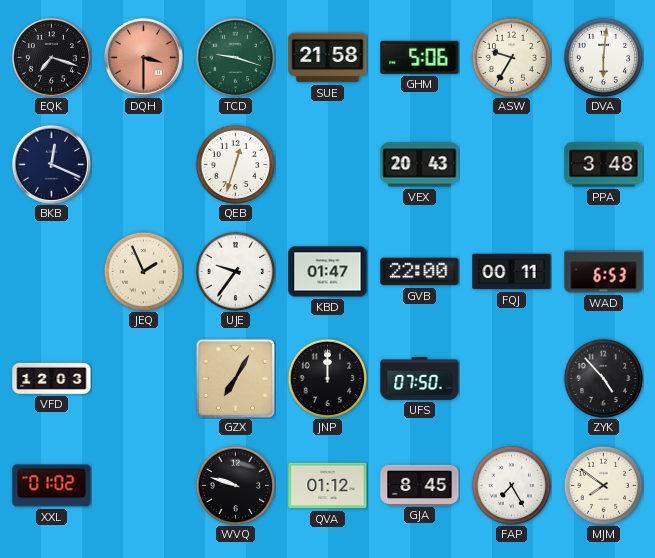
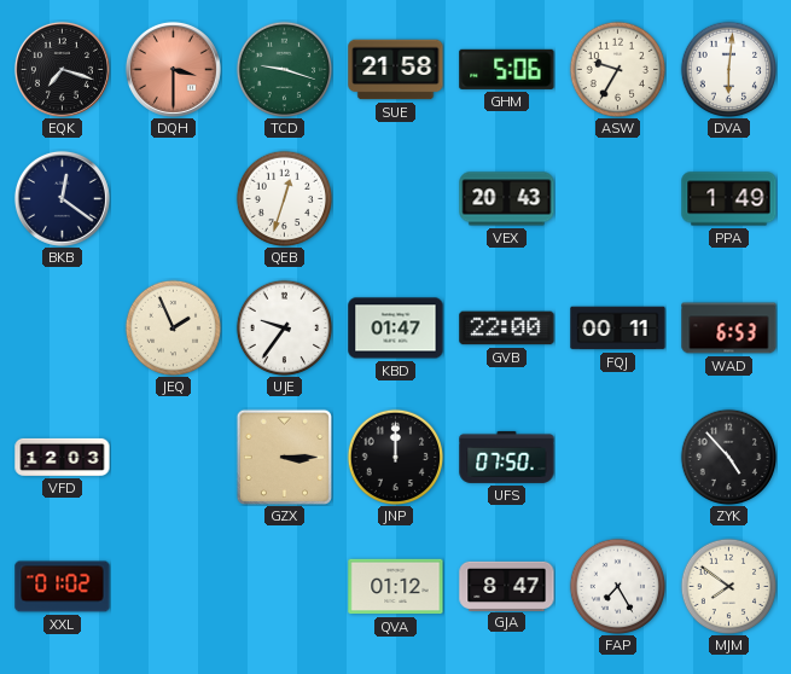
BKB: 12:19 -> 12:21
PPA: 3:48 -> 1:49
GZX: 7:05 -> 3:15
WVQ: 9:48 -> none
GJA: 8:45 -> 8:47
